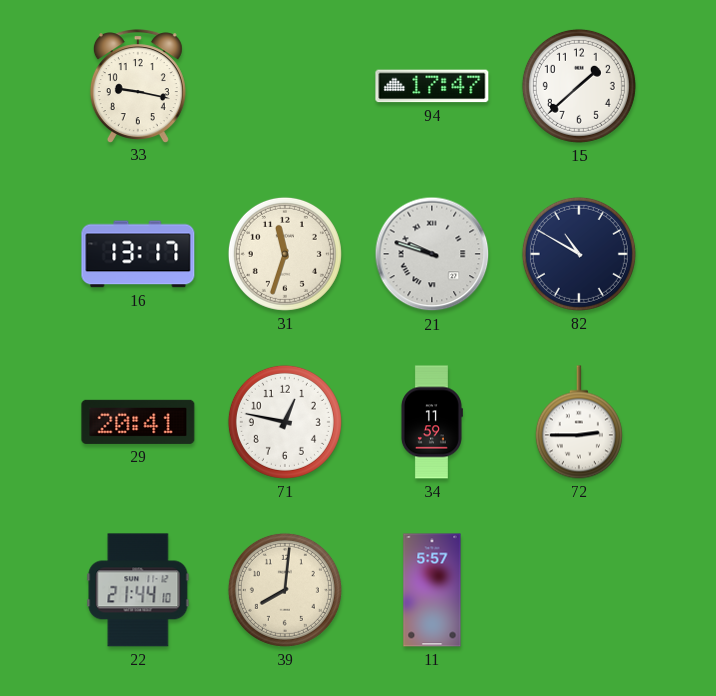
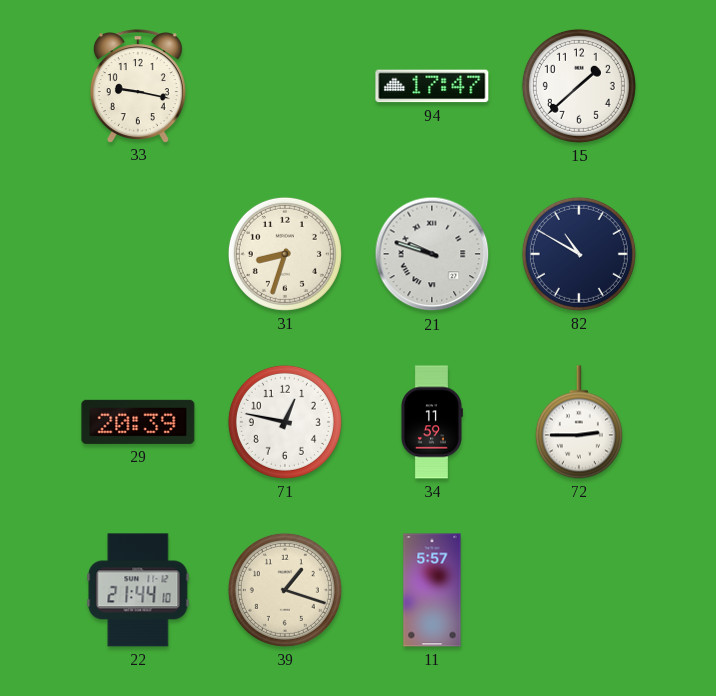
16: 13:17 -> none
31: 11:33 -> 8:33
29: 20:41 -> 20:39
39: 8:01 -> 1:18
